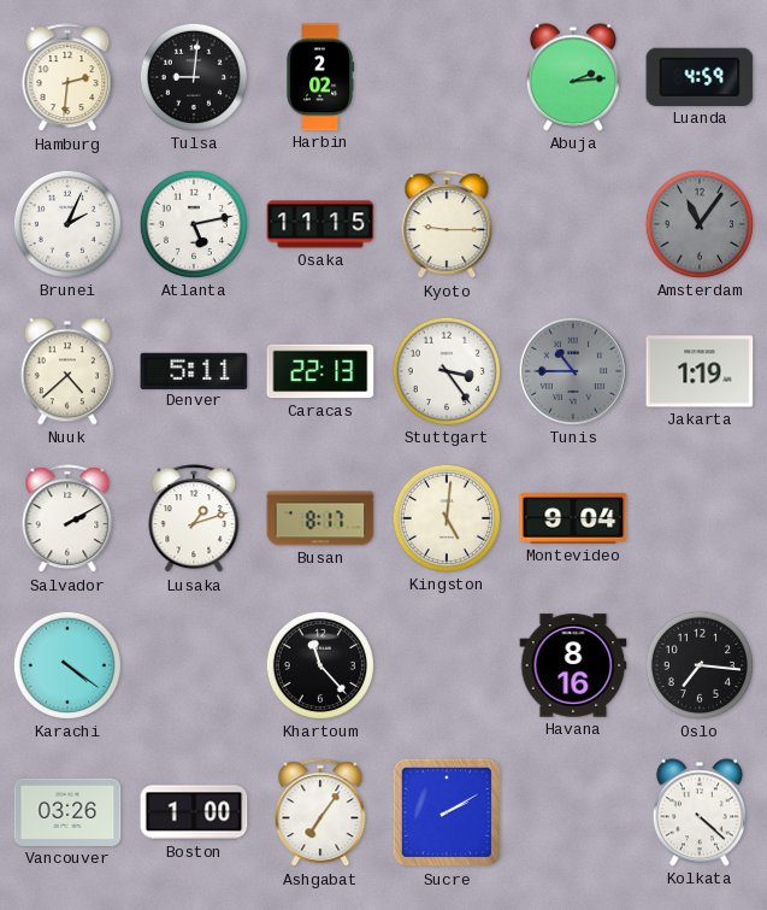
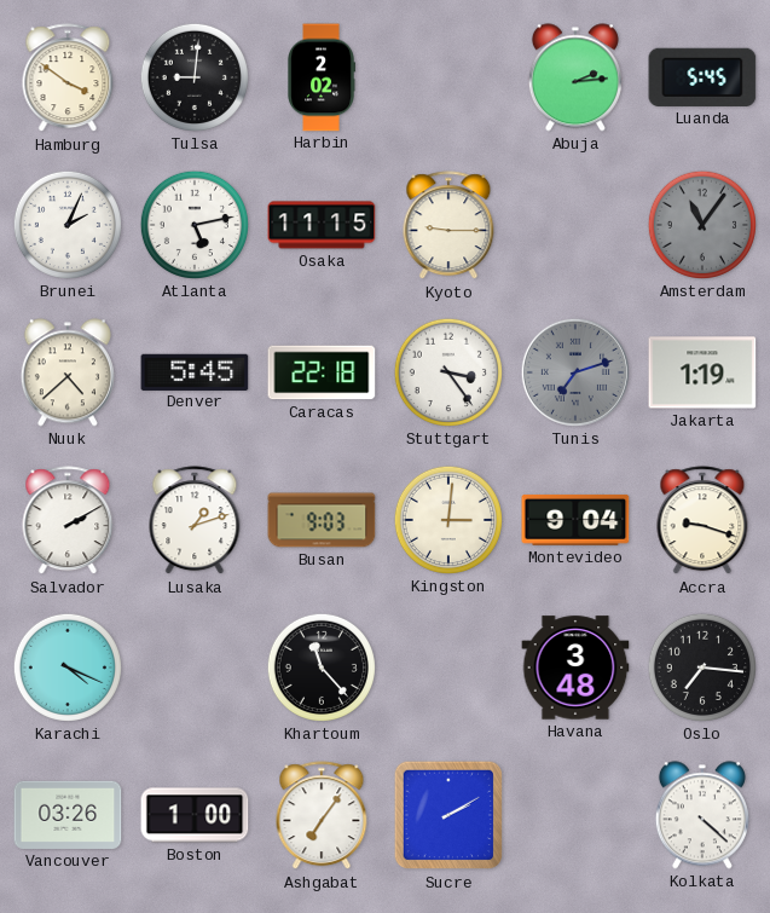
Hamburg: 2:31 -> 3:51
Luanda: 4:59 -> 5:45
Denver: 5:11 -> 5:45
Caracas: 22:13 -> 22:18
Tunis: 10:45 -> 7:12
Busan: 8:17 -> 9:03
Kingston: 5:01 -> 3:01
Accra: none -> 9:18
Karachi: 4:21 -> 4:19
Havana: 8:16 -> 3:48
